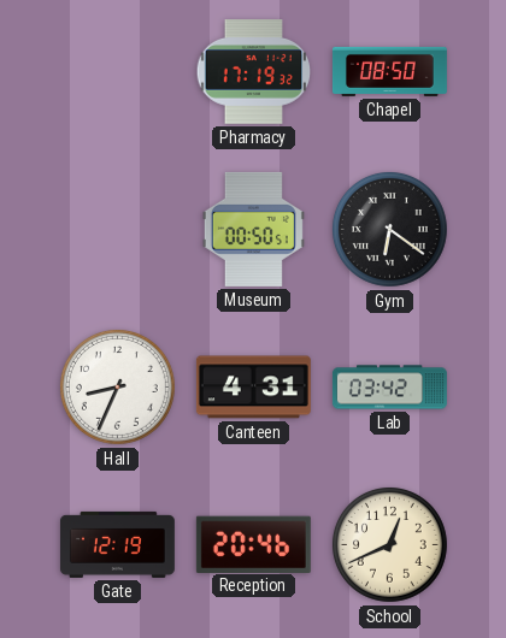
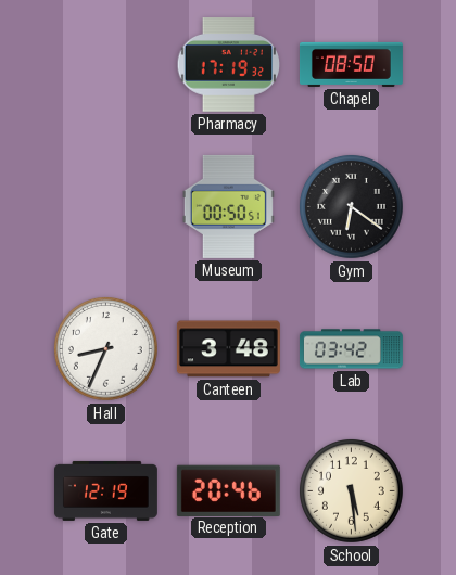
Canteen: 4:31 -> 3:48
School: 12:41 -> 5:29
